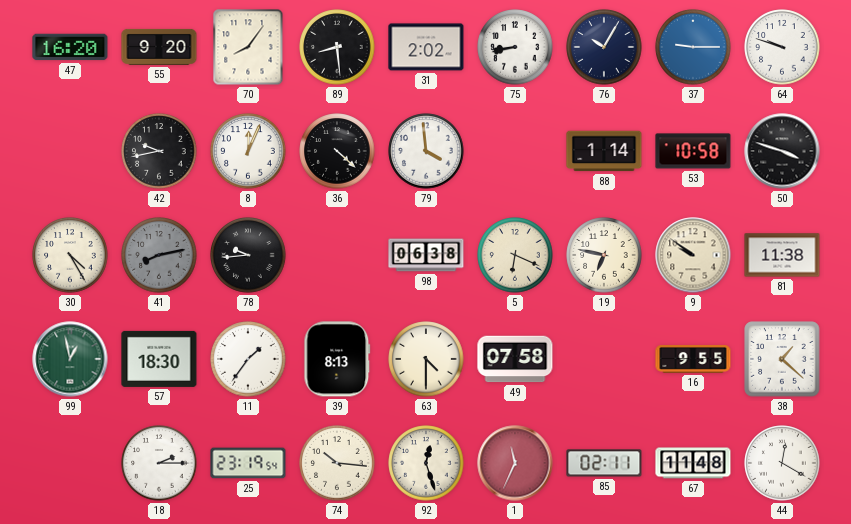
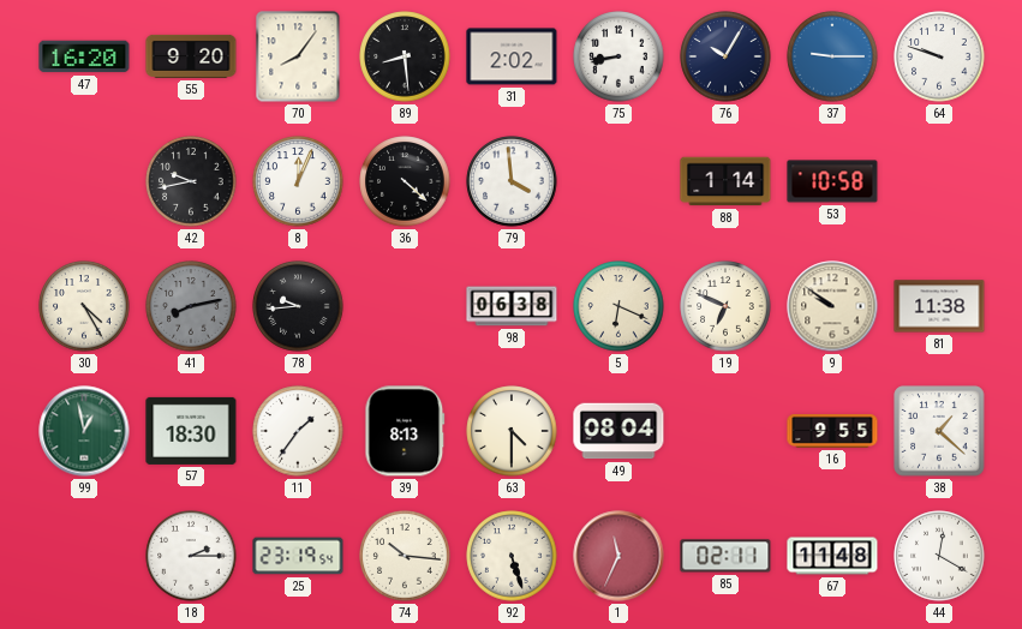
50: 3:48 -> none
19: 6:47 -> 6:49
49: 07:58 -> 08:04
92: 12:27 -> 5:27
